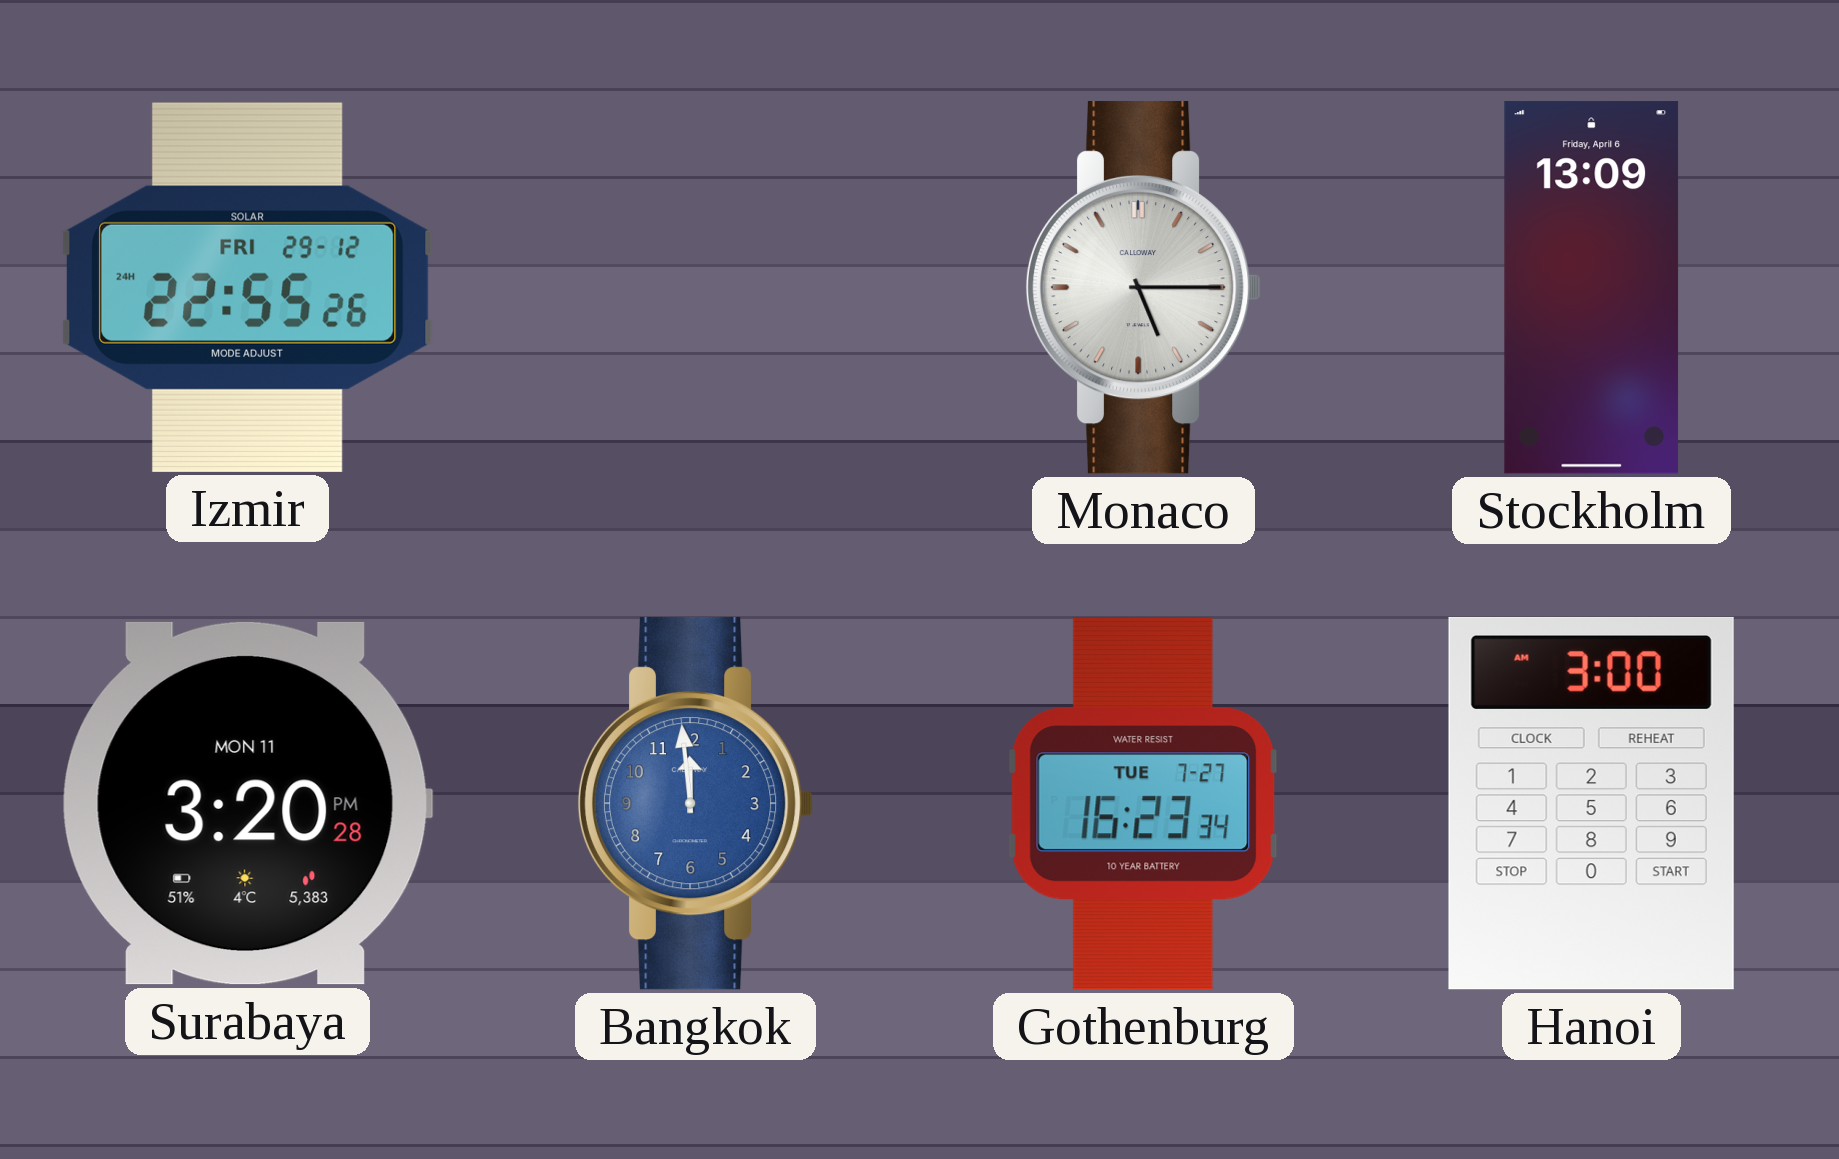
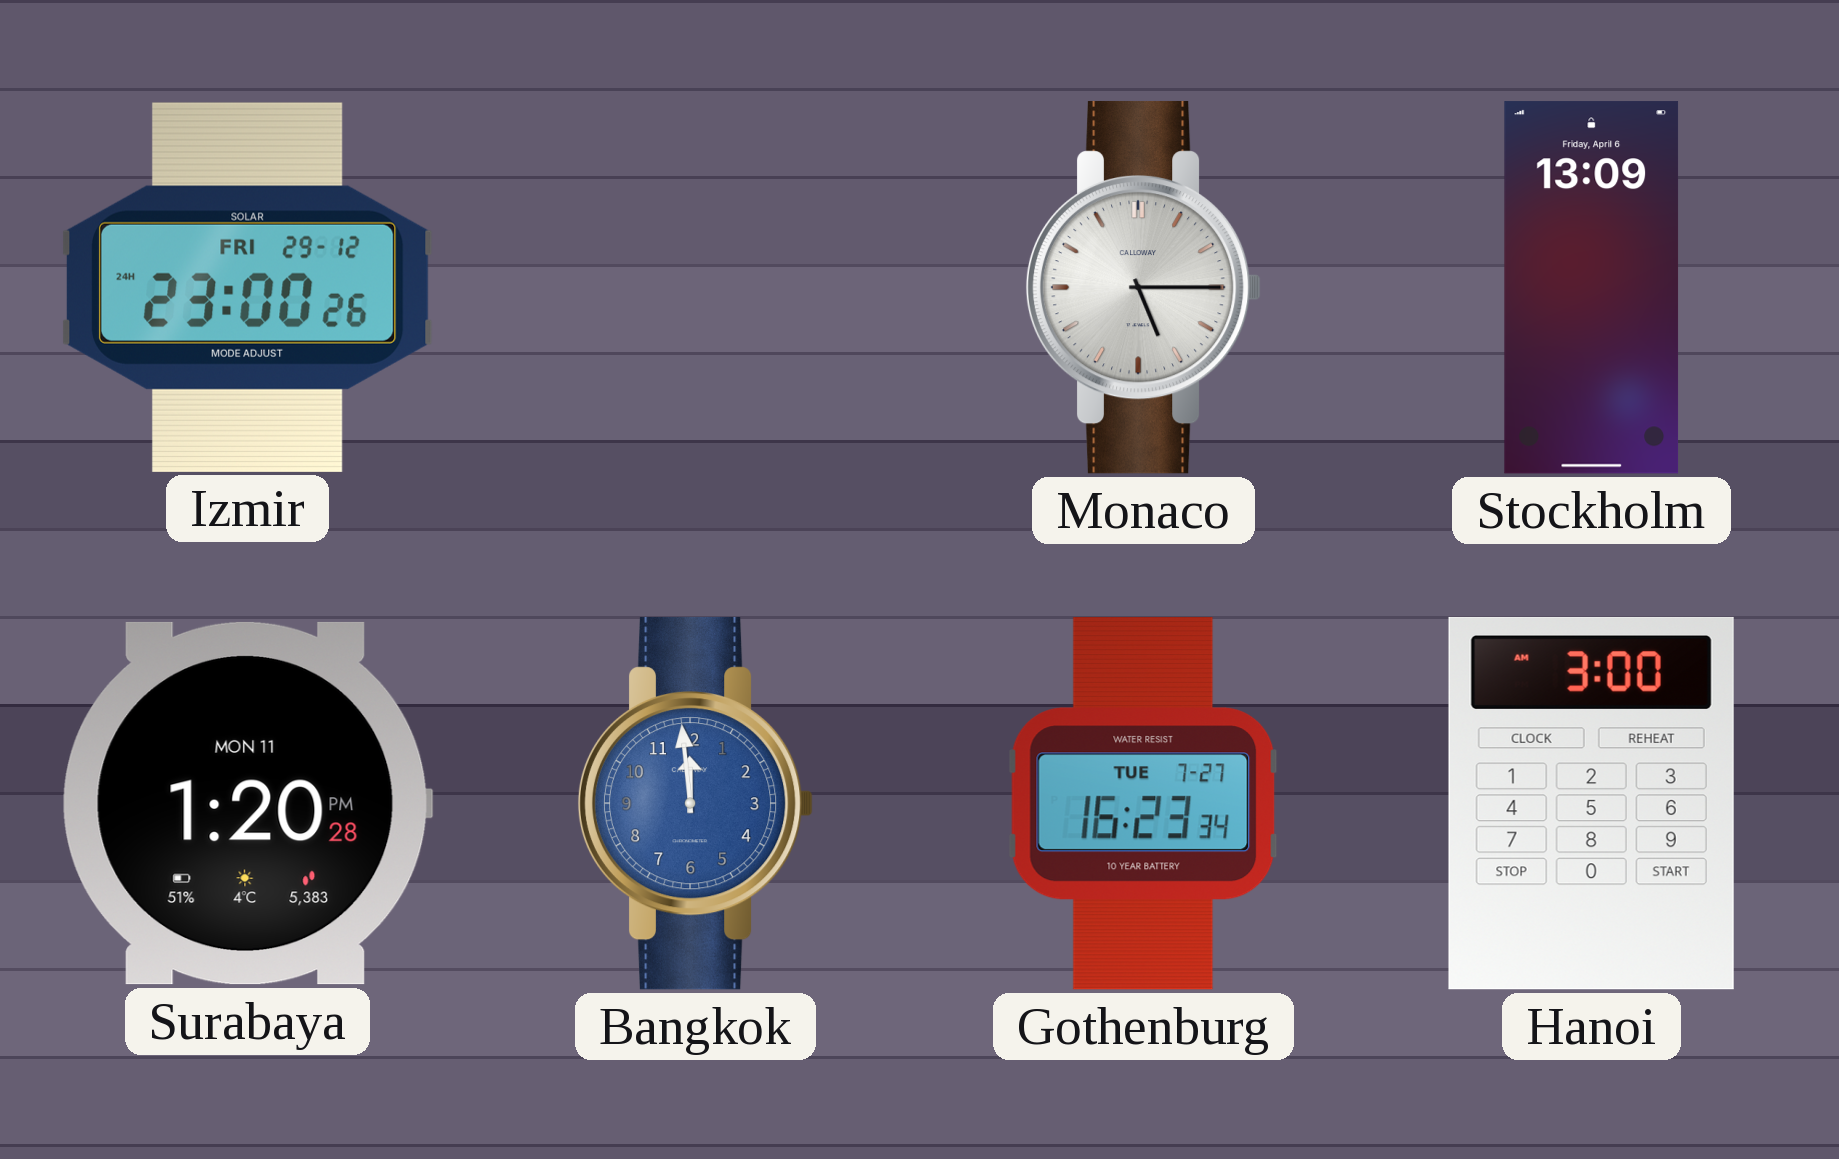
Izmir: 22:55 -> 23:00
Surabaya: 3:20 -> 1:20
